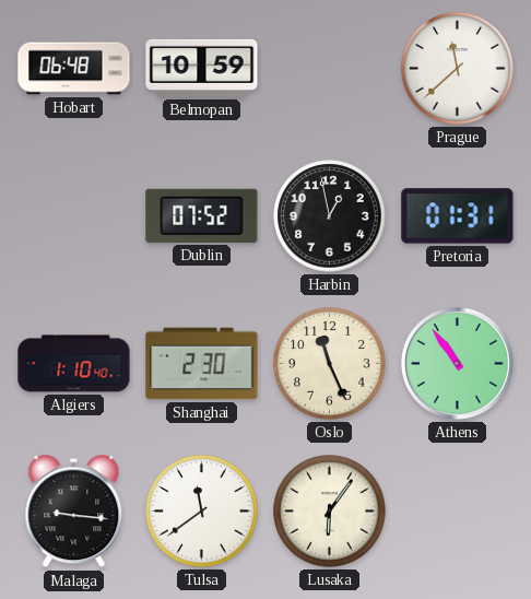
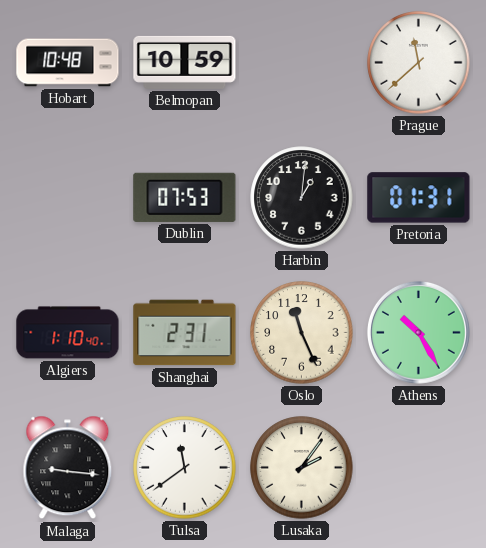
Hobart: 06:48 -> 10:48
Dublin: 07:52 -> 07:53
Harbin: 12:58 -> 1:01
Shanghai: 2:30 -> 2:31
Athens: 10:54 -> 10:25
Lusaka: 6:06 -> 2:06
